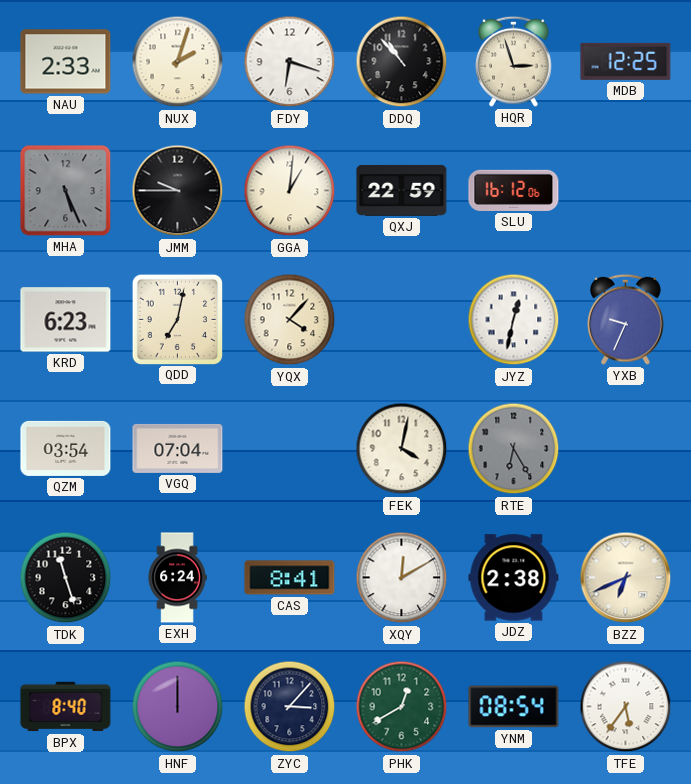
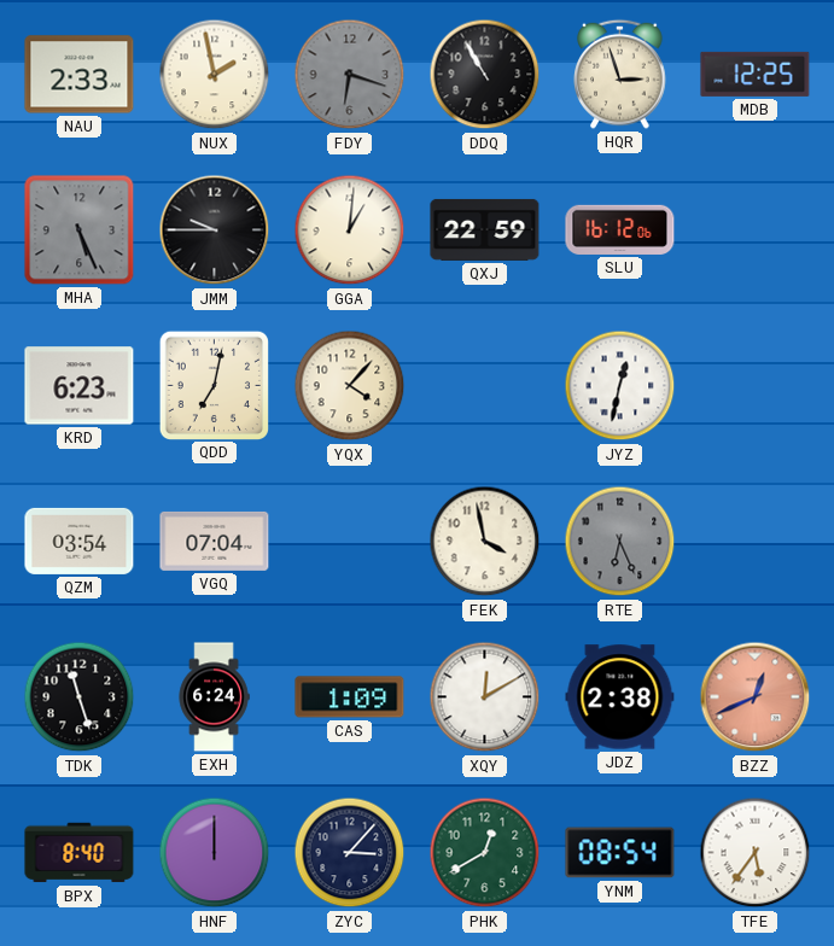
NUX: 2:03 -> 1:58
FDY dial: white -> grey
DDQ: 10:53 -> 10:55
YXB: 9:34 -> none
FEK: 4:02 -> 3:58
RTE: 6:25 -> 6:26
CAS: 8:41 -> 1:09
BZZ: 6:41 -> 12:41
BZZ dial: cream -> salmon
